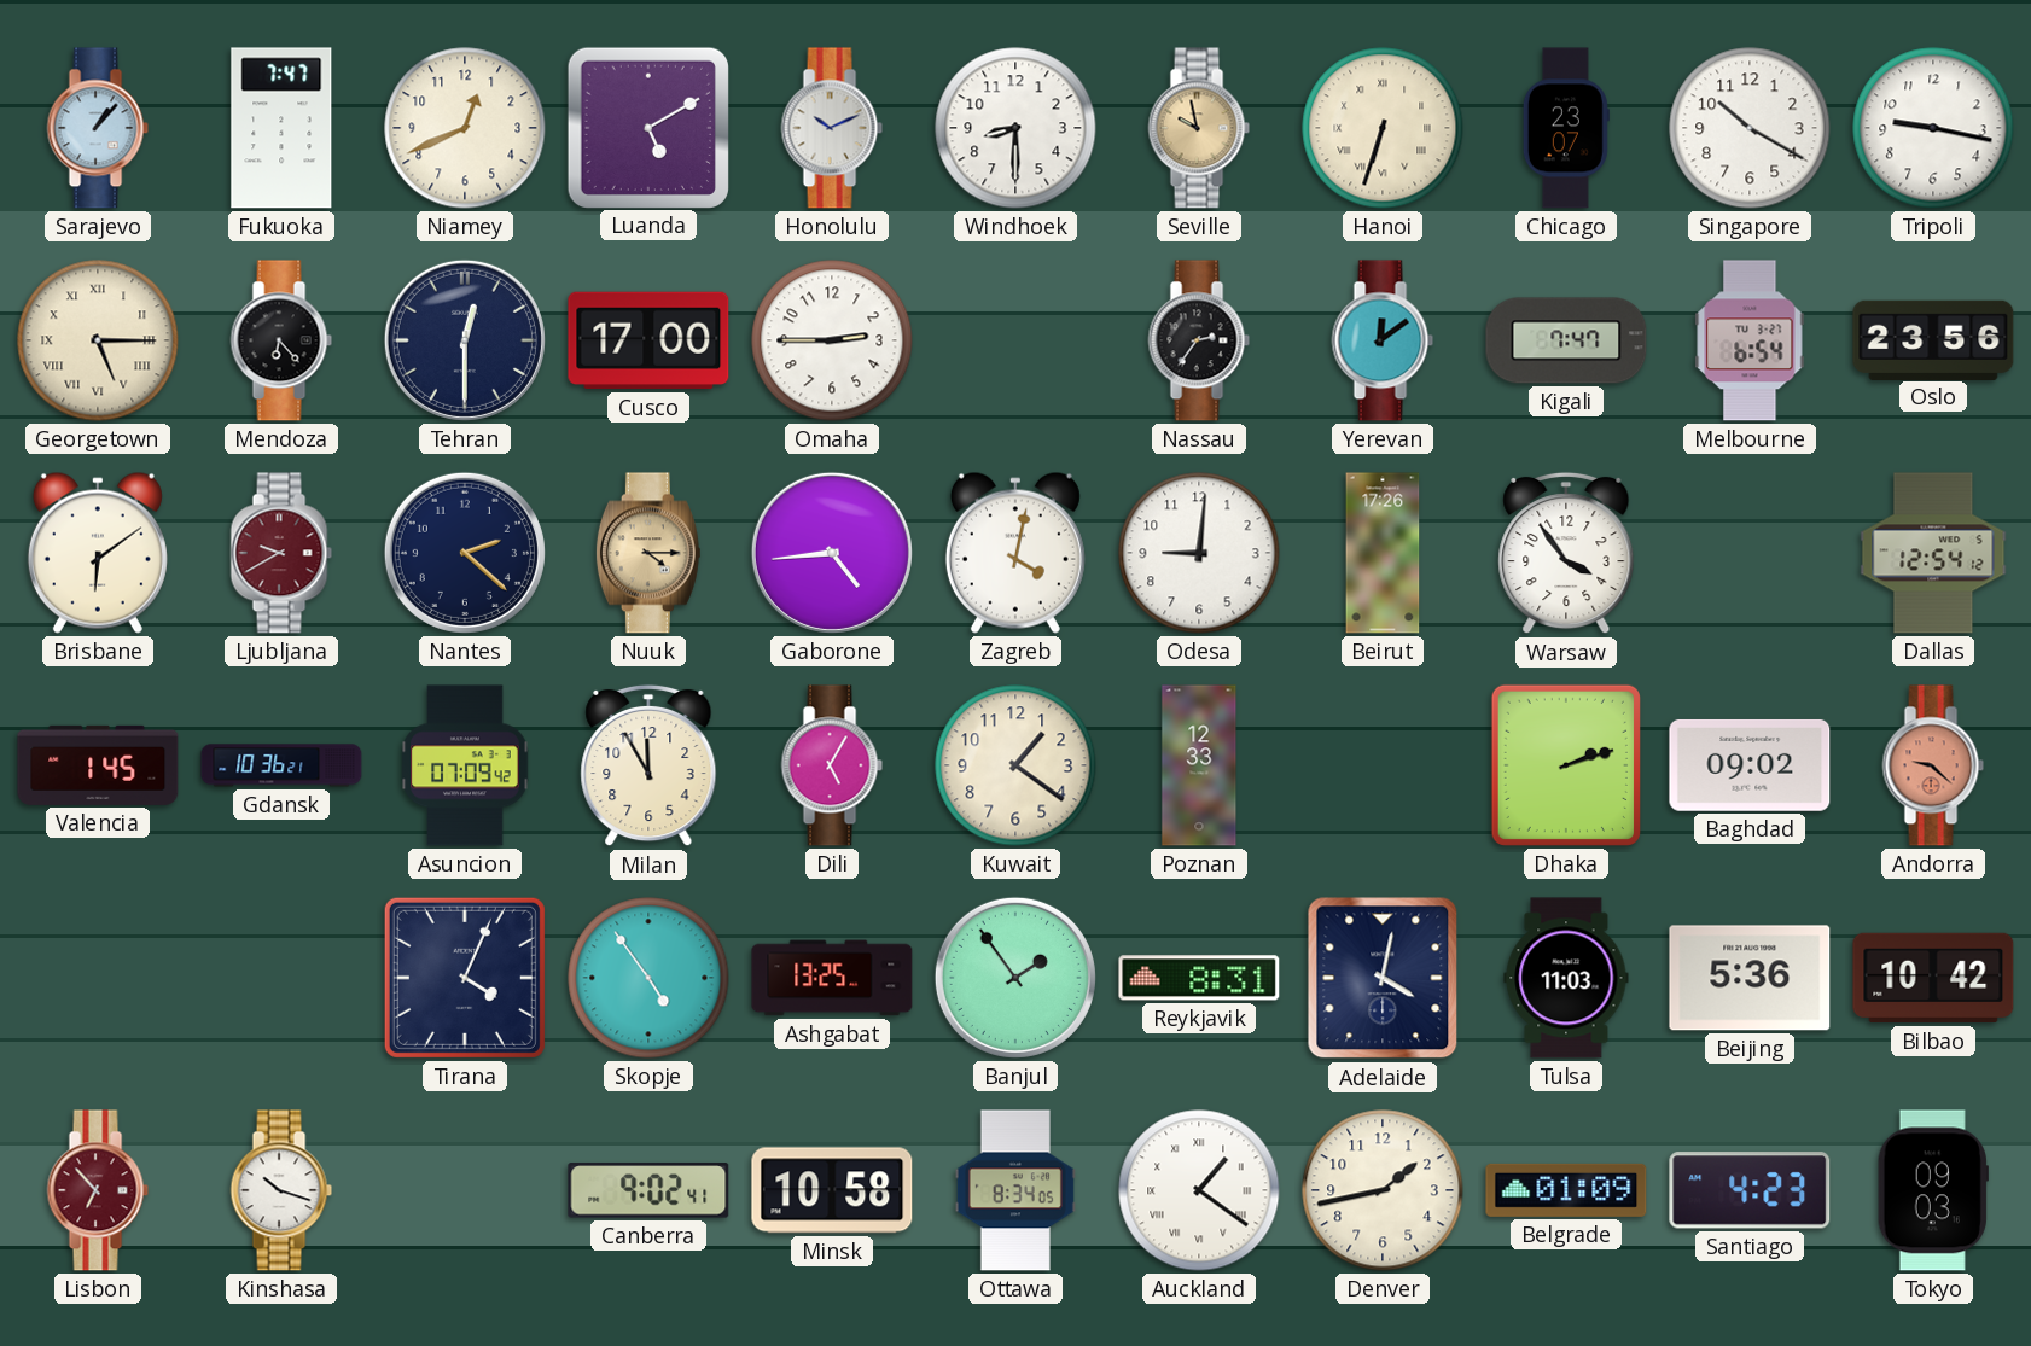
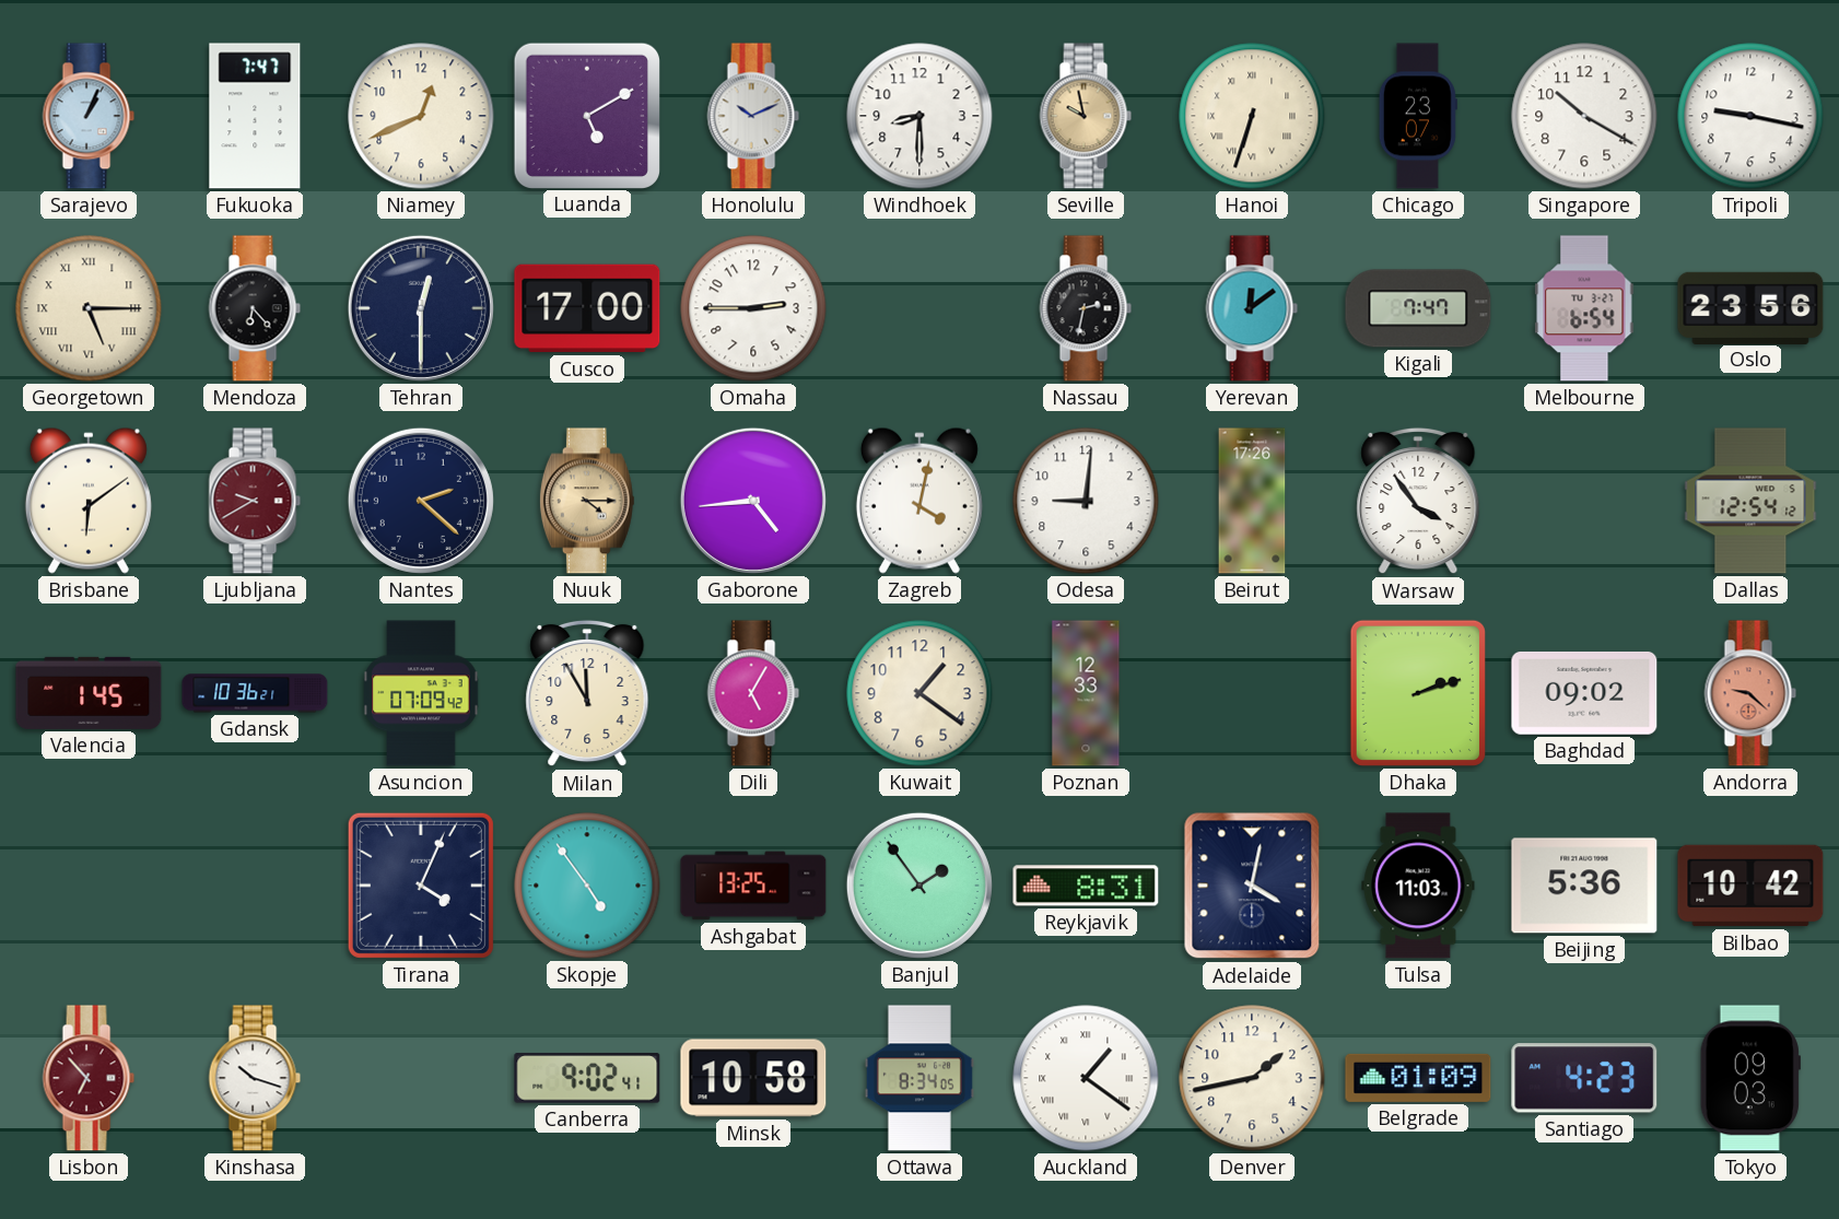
Sarajevo: 1:07 -> 1:04
Nassau: 2:36 -> 2:32
